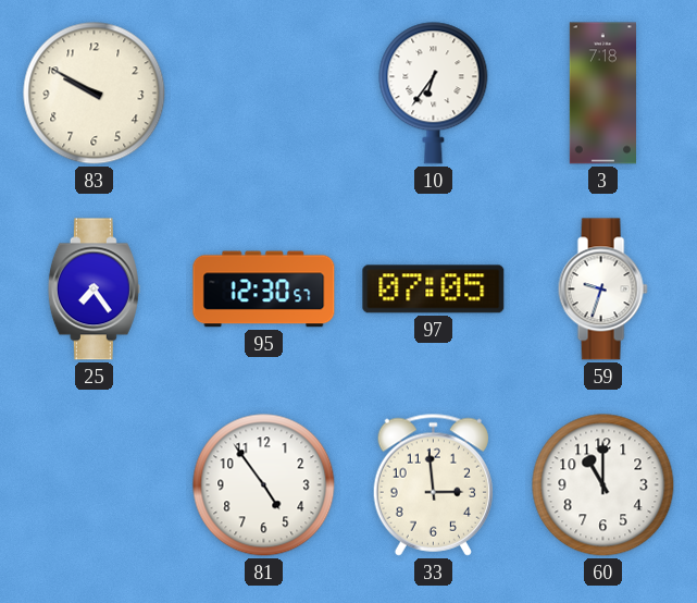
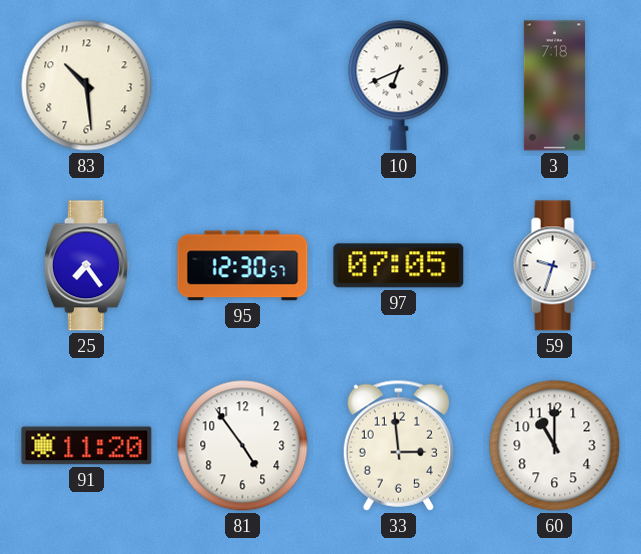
83: 9:50 -> 10:29
10: 6:36 -> 6:41
91: none -> 11:20
